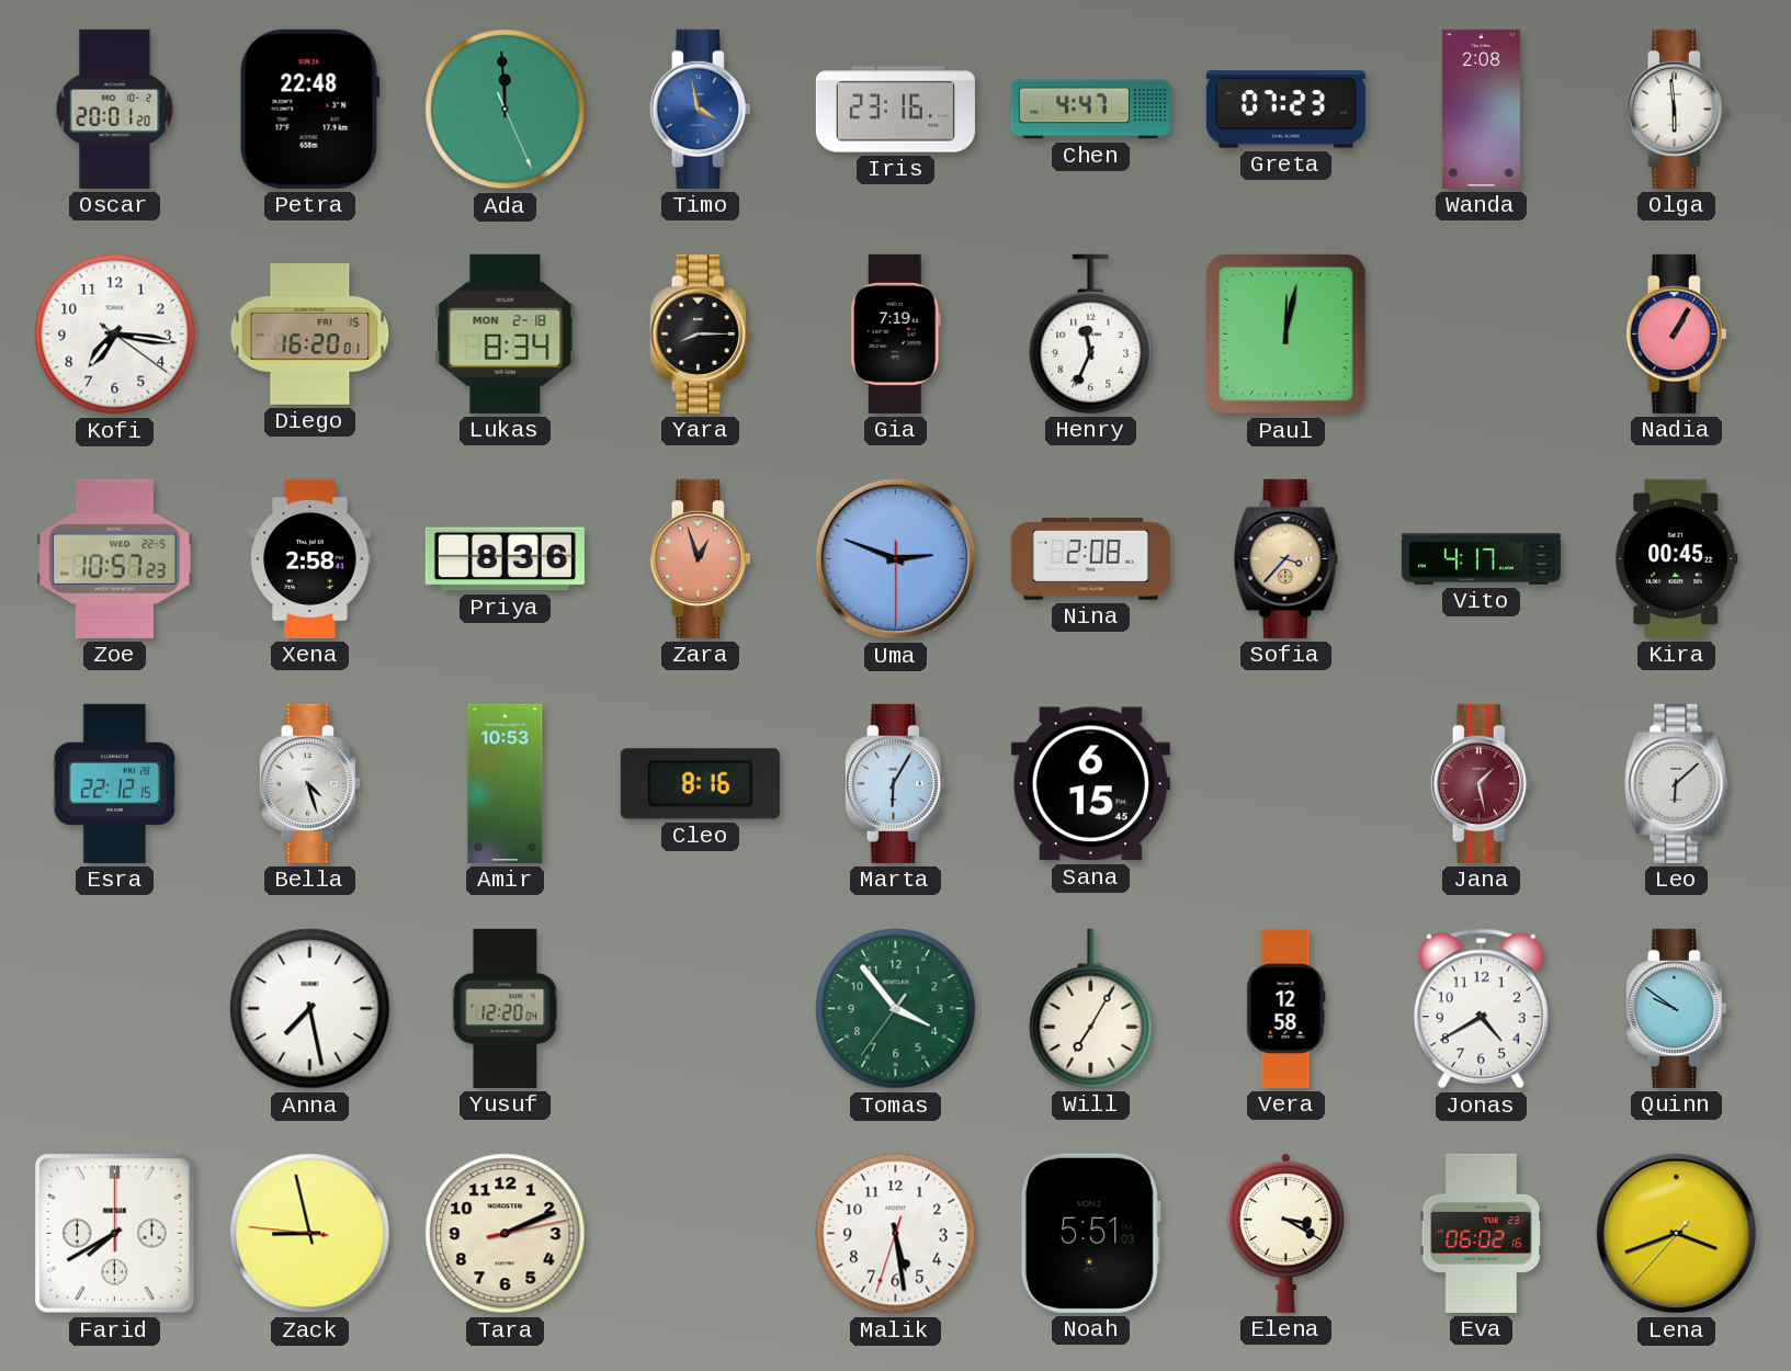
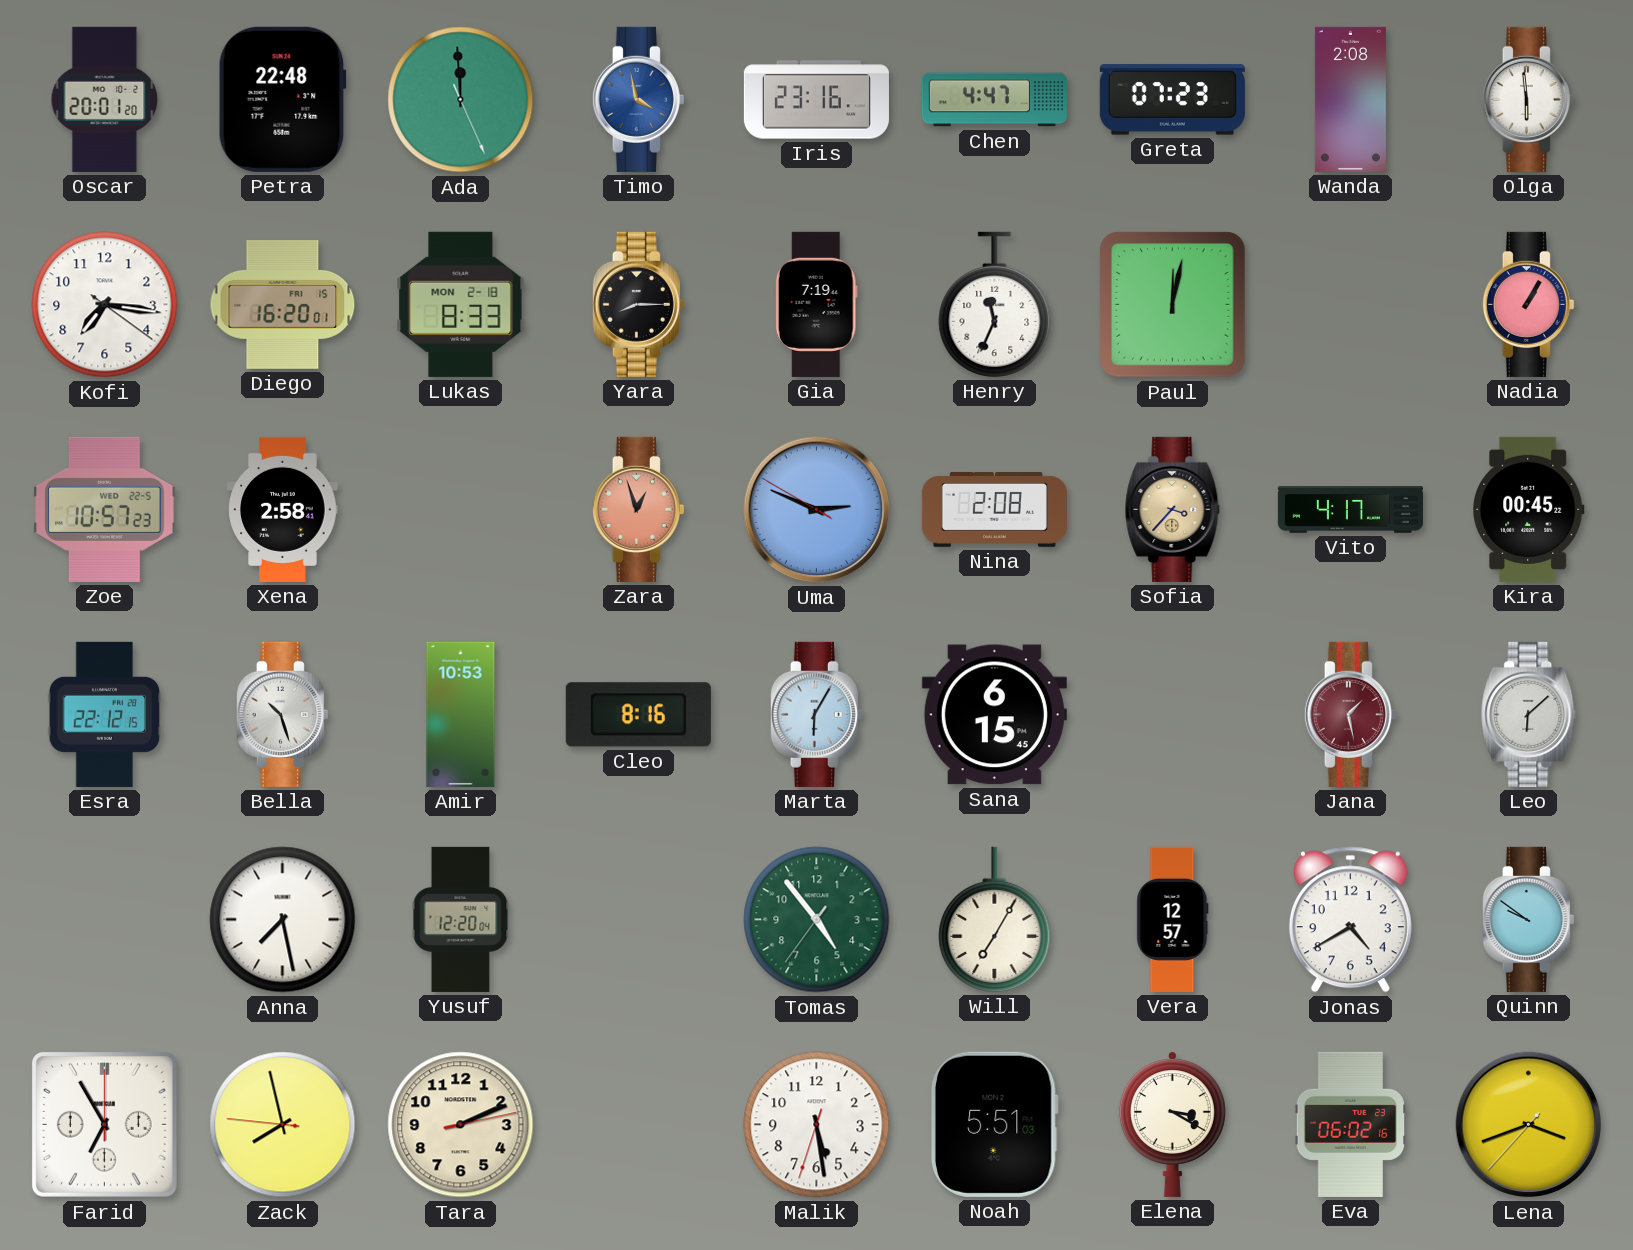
Lukas: 8:34 -> 8:33
Priya: 8:36 -> none
Uma: 2:48:30 -> 2:48:50
Bella: 4:27 -> 10:27
Tomas: 3:53 -> 4:53
Vera: 12:58 -> 12:57
Farid: 7:40 -> 6:55
Zack: 8:57 -> 7:57
